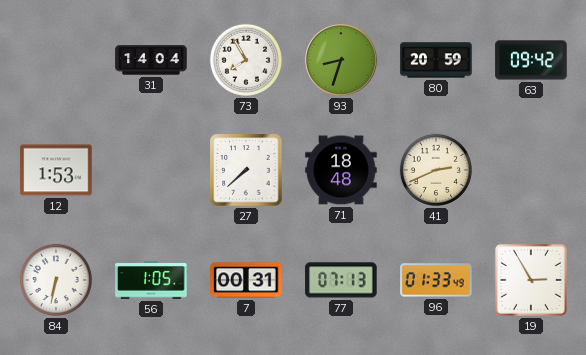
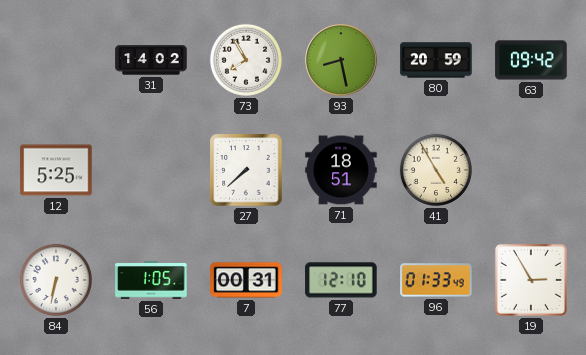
31: 14:04 -> 14:02
93: 8:33 -> 8:28
12: 1:53 -> 5:25
71: 18:48 -> 18:51
41: 2:41 -> 4:55
77: 07:13 -> 12:10
